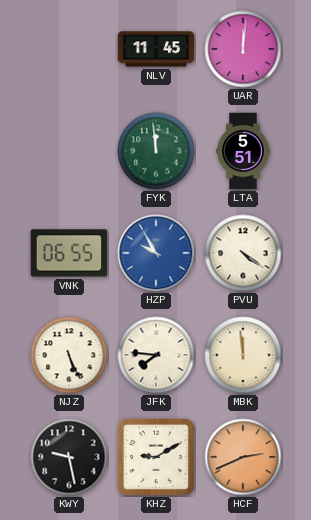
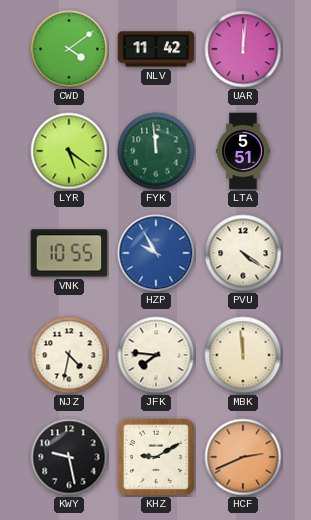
CWD: none -> 4:09
NLV: 11:45 -> 11:42
LYR: none -> 5:21
VNK: 06:55 -> 10:55
NJZ: 5:26 -> 4:32
